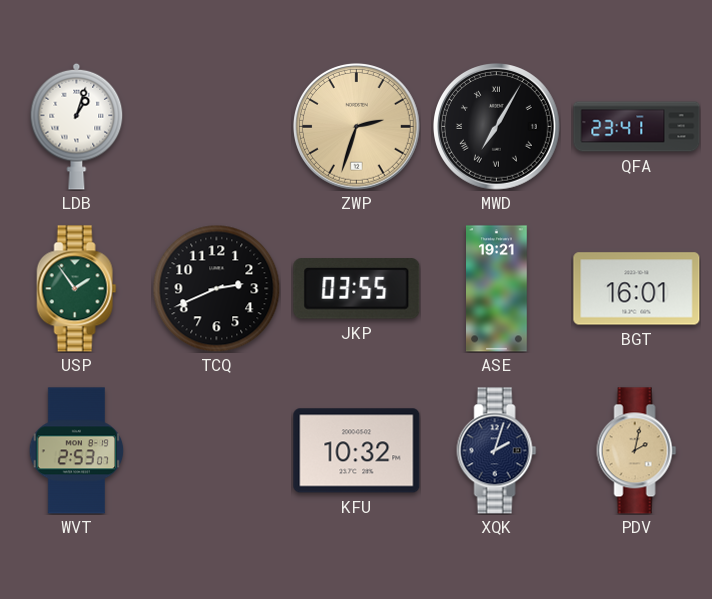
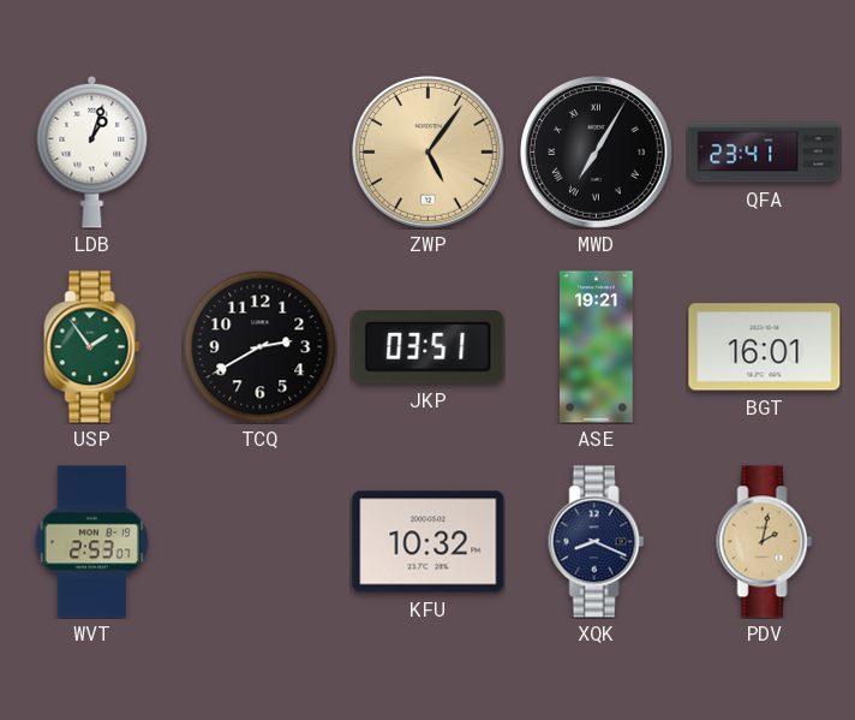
ZWP: 2:33 -> 5:06
TCQ: 2:41 -> 2:40
JKP: 03:55 -> 03:51
XQK: 2:03 -> 8:19
